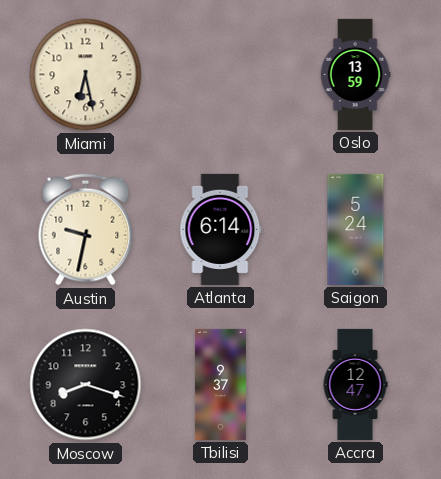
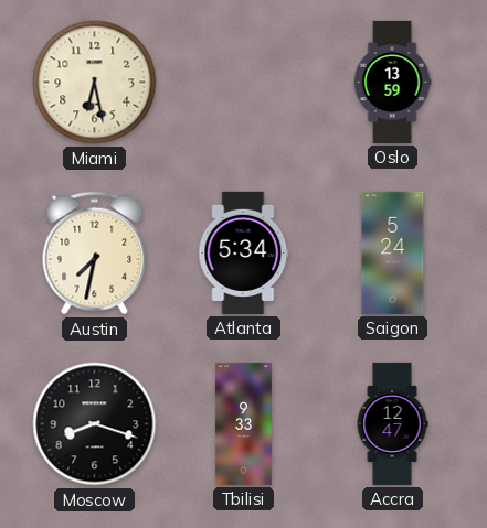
Austin: 9:32 -> 7:32
Atlanta: 6:14 -> 5:34
Tbilisi: 9:37 -> 9:33
